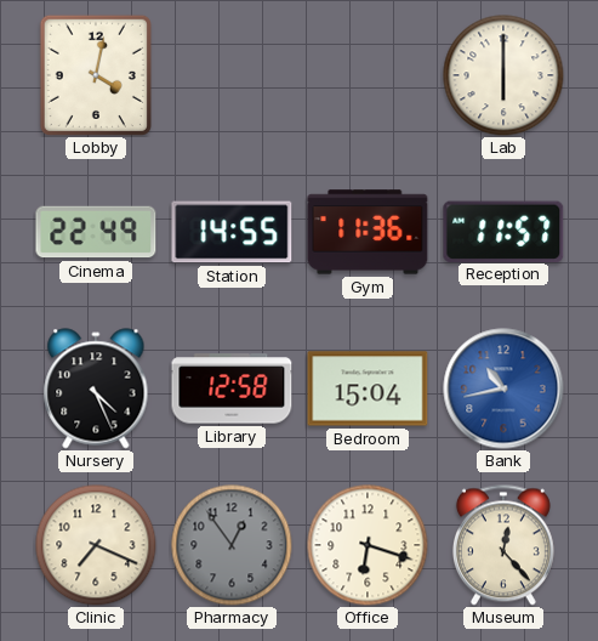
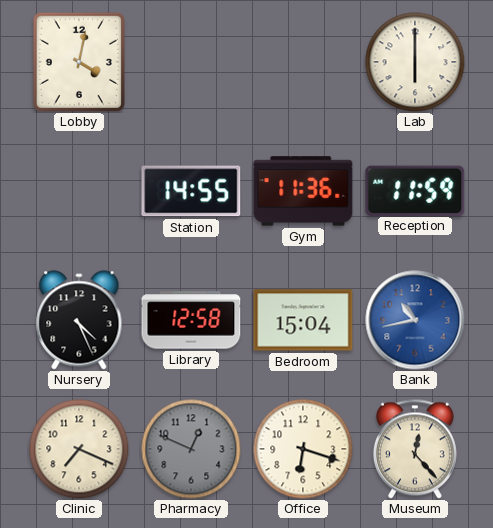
Cinema: 22:49 -> none
Reception: 11:57 -> 11:59
Pharmacy: 12:54 -> 12:49
